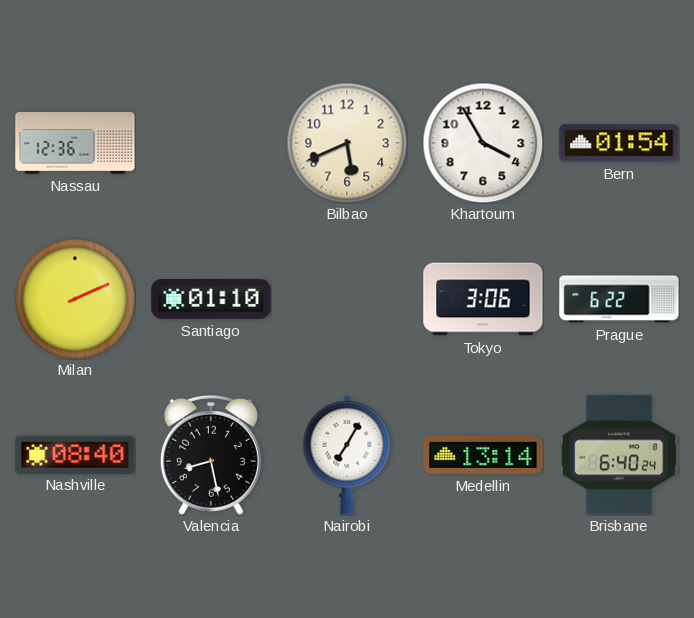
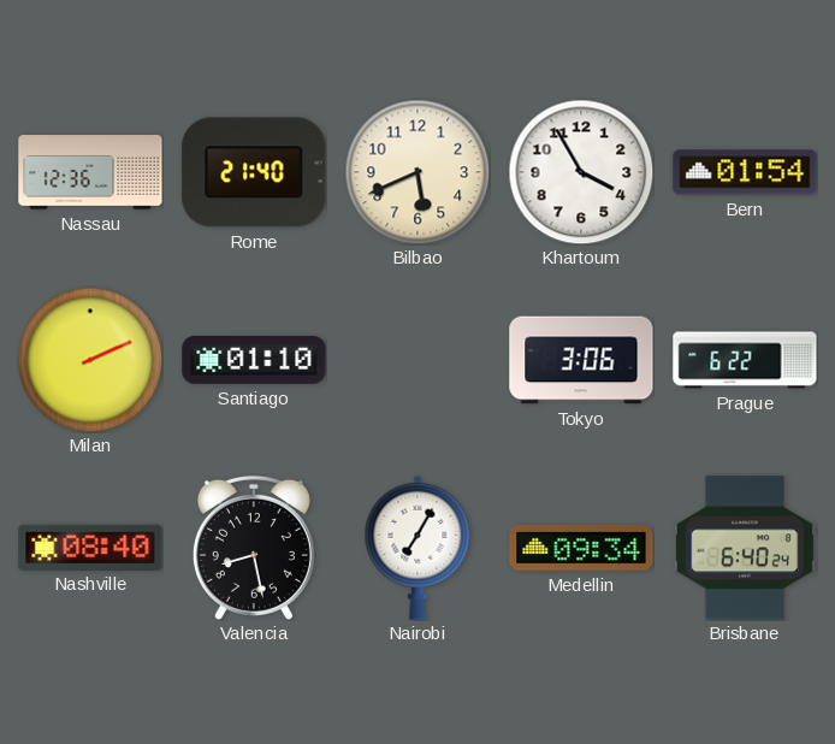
Rome: none -> 21:40
Medellin: 13:14 -> 09:34
